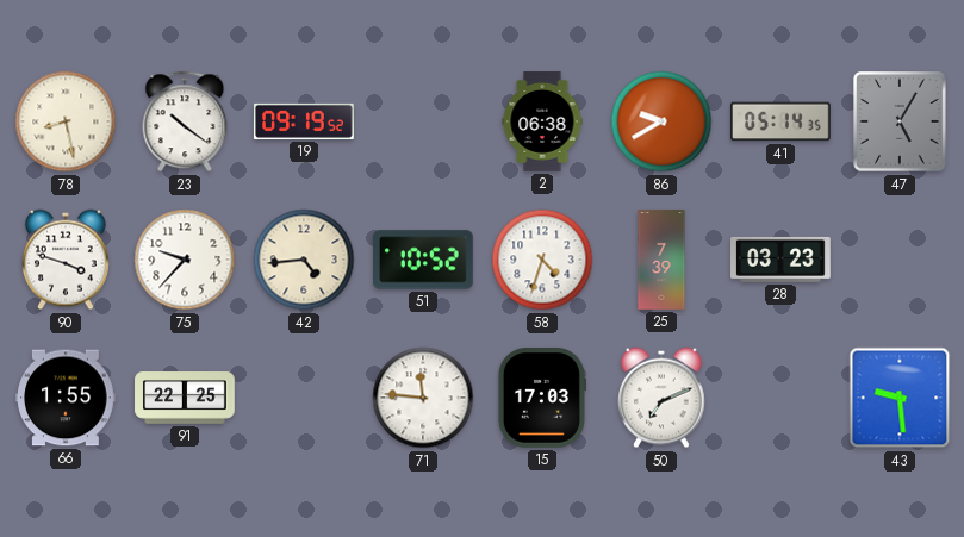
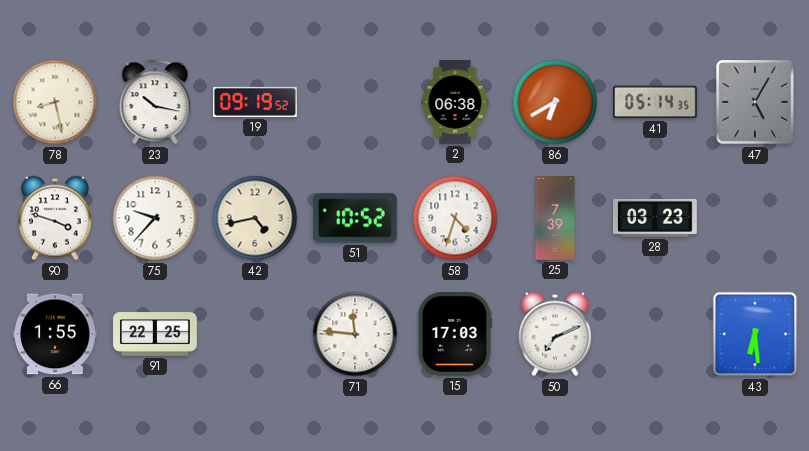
23: 10:21 -> 10:17
86: 9:40 -> 6:40
42: 4:44 -> 4:43
43: 9:29 -> 6:29
